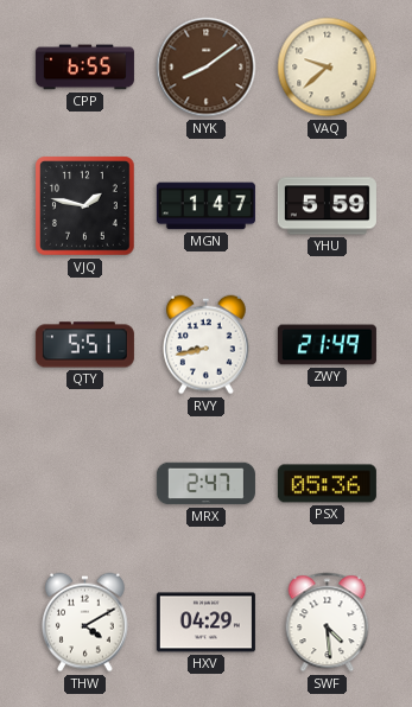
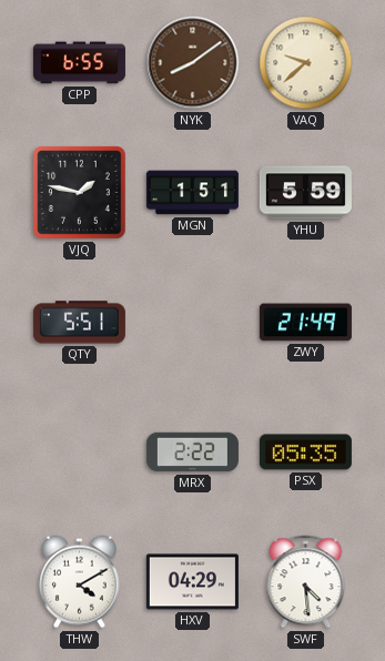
MGN: 1:47 -> 1:51
RVY: 8:43 -> none
MRX: 2:47 -> 2:22
PSX: 05:36 -> 05:35
